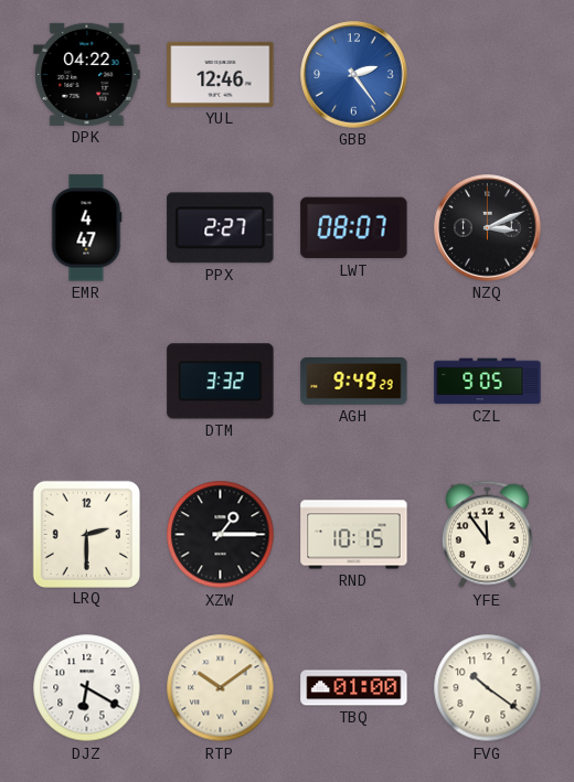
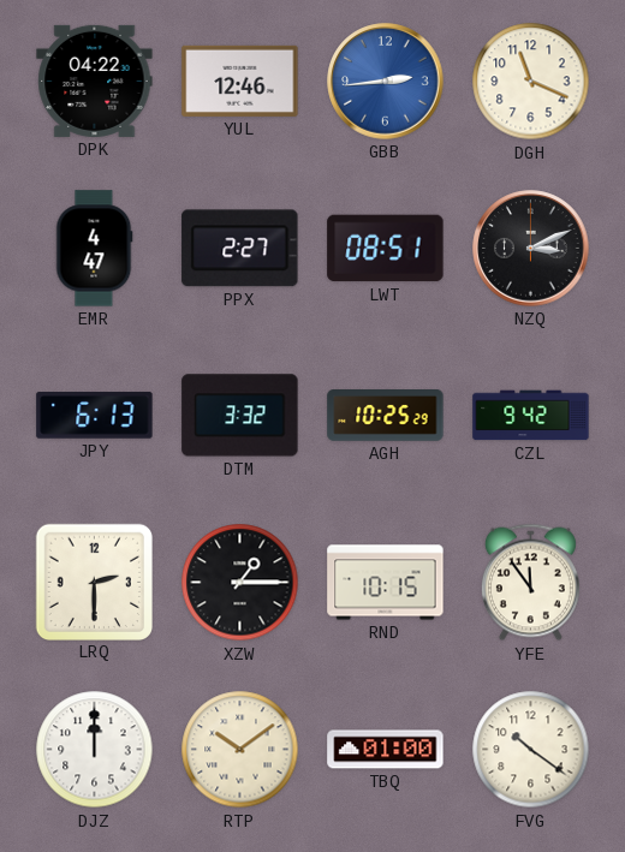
GBB: 2:24 -> 2:44
DGH: none -> 11:19
LWT: 08:07 -> 08:51
JPY: none -> 6:13
AGH: 9:49 -> 10:25
CZL: 9:05 -> 9:42
DJZ: 6:20 -> 12:00
